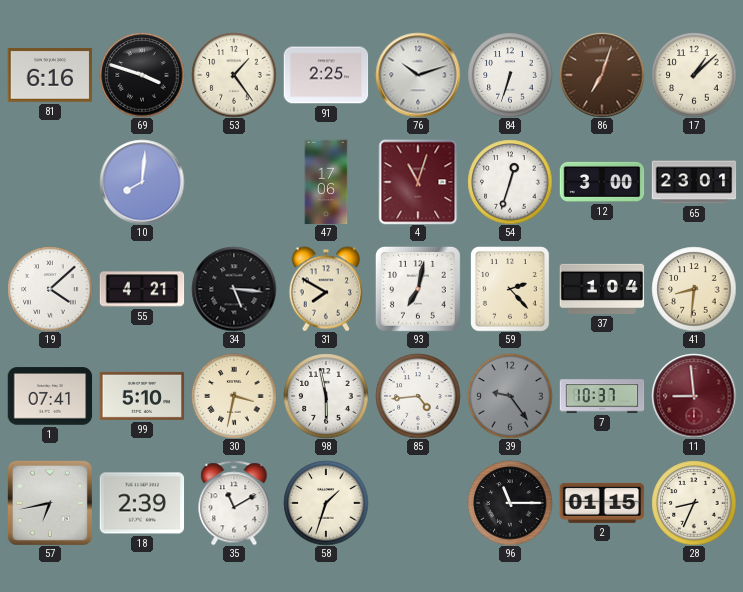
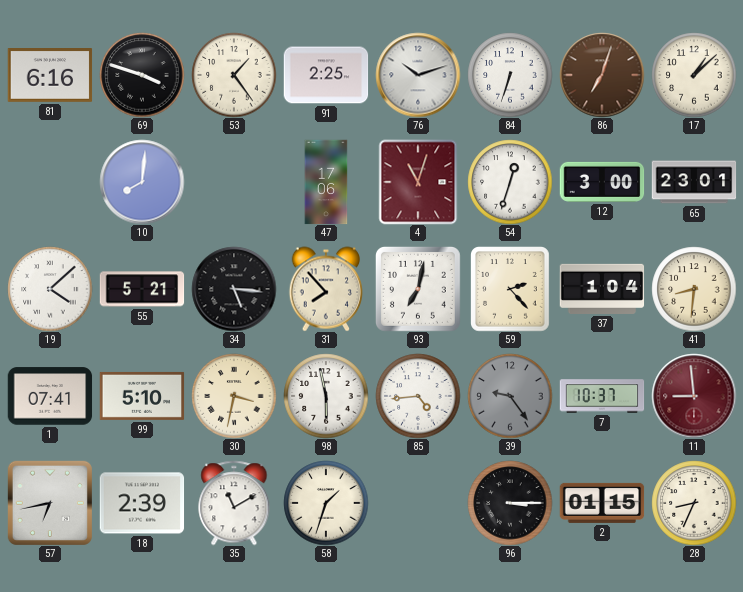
55: 4:21 -> 5:21
31: 7:50 -> 7:53
96: 11:15 -> 3:15
